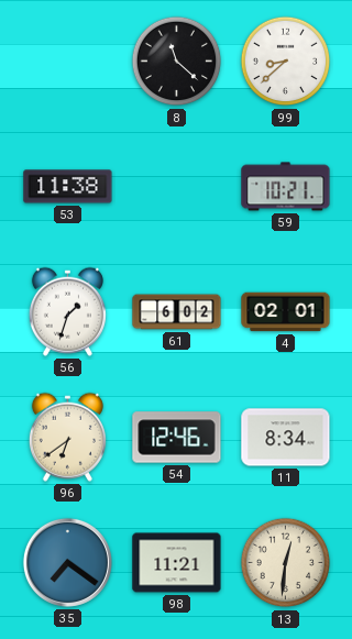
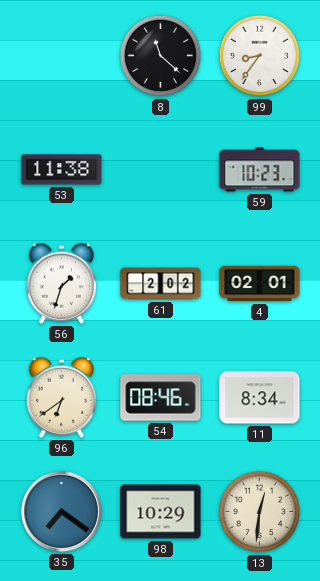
99: 8:38 -> 8:36
59: 10:21 -> 10:23
61: 6:02 -> 2:02
54: 12:46 -> 08:46
98: 11:21 -> 10:29
